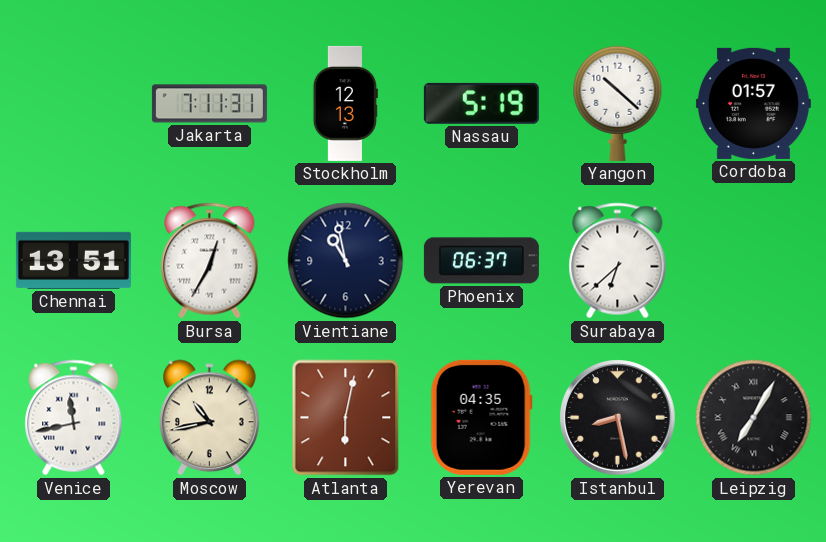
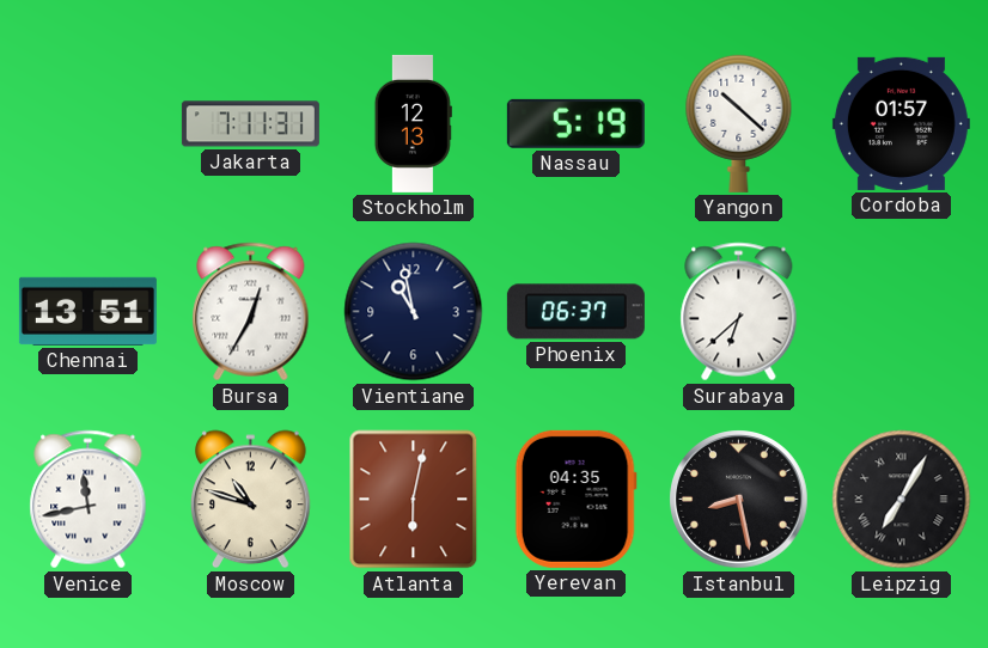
Moscow: 10:43 -> 10:48
